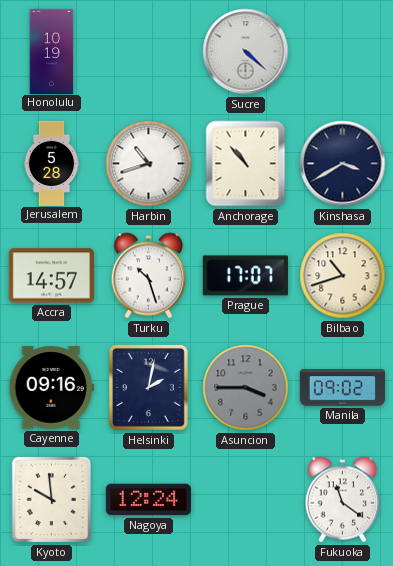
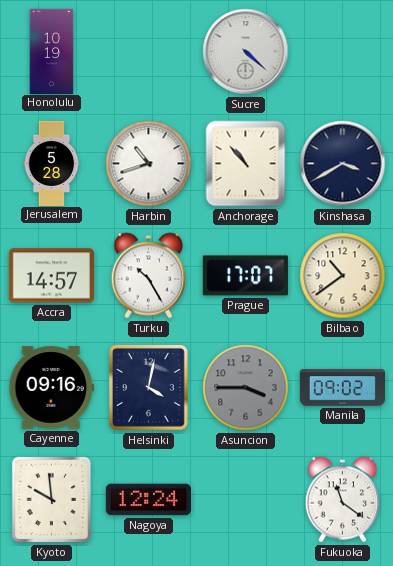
Turku: 10:27 -> 10:25
Bilbao: 10:42 -> 10:39
Helsinki: 2:02 -> 4:02
